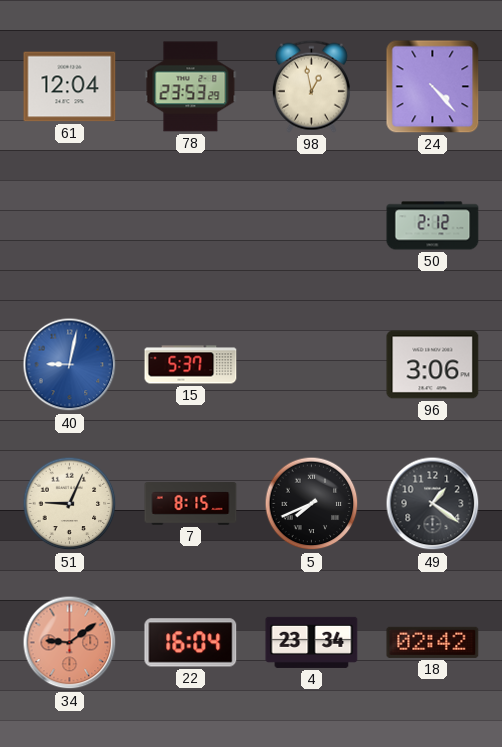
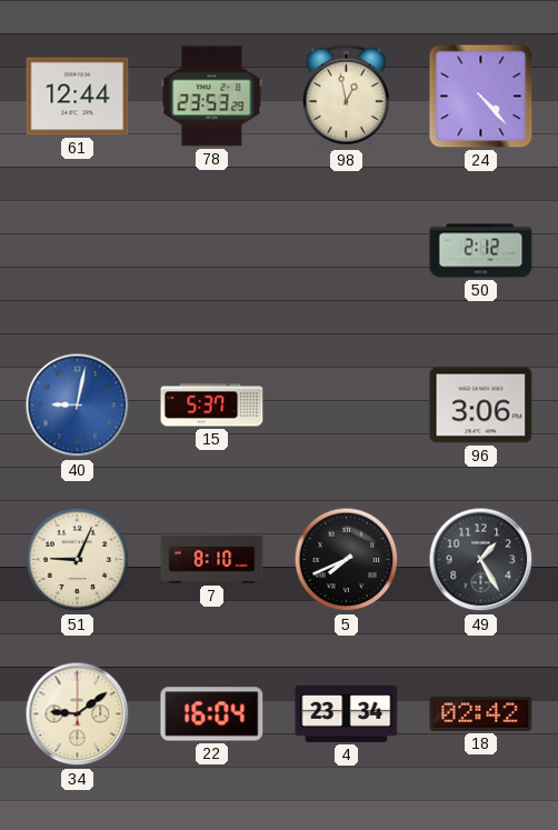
61: 12:04 -> 12:44
7: 8:15 -> 8:10
49: 1:21 -> 1:25
34 dial: salmon -> cream
